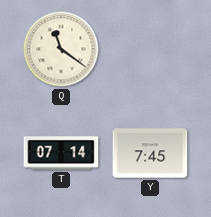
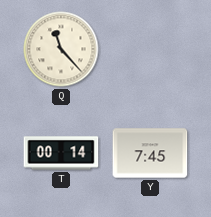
Q: 11:21 -> 11:23
T: 07:14 -> 00:14
